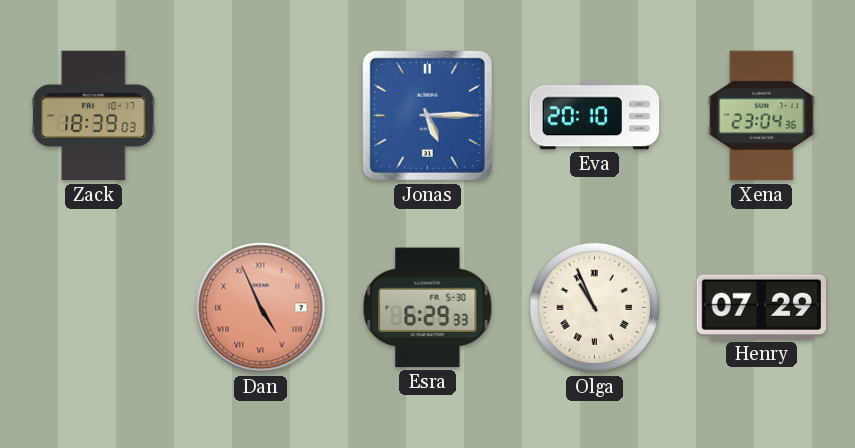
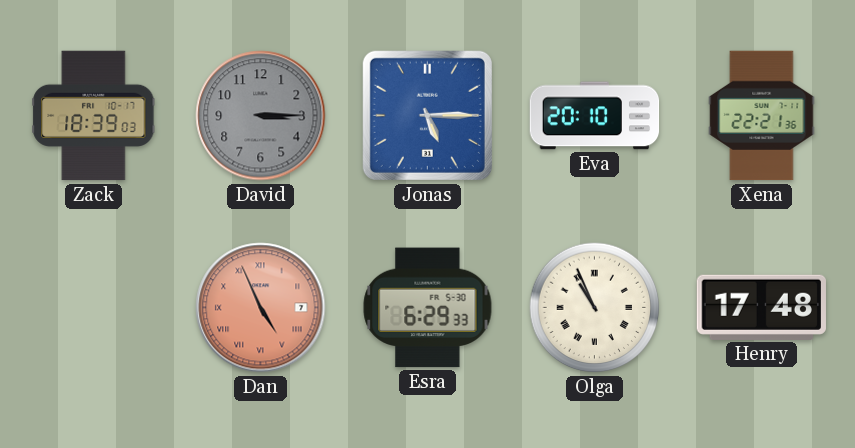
David: none -> 3:15
Xena: 23:04 -> 22:21
Henry: 07:29 -> 17:48
